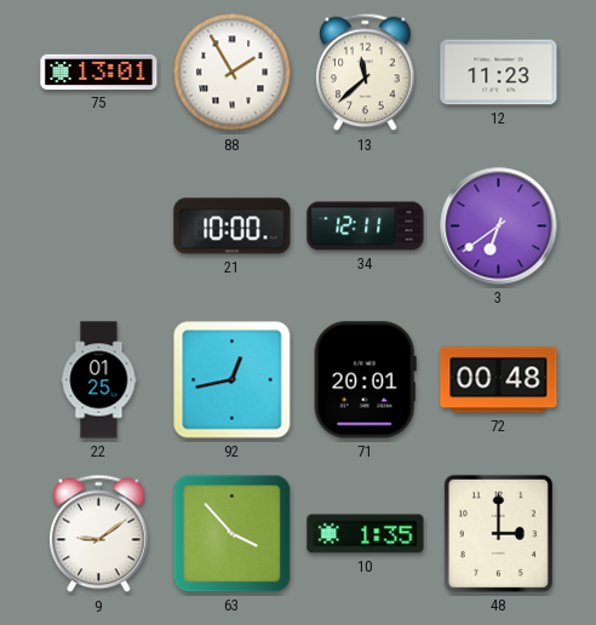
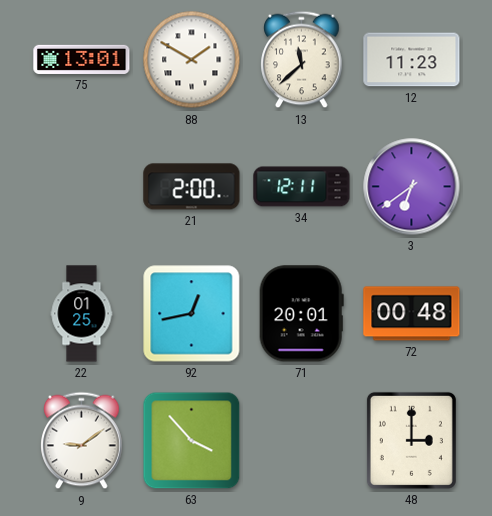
88: 1:55 -> 1:50
21: 10:00 -> 2:00
10: 1:35 -> none
